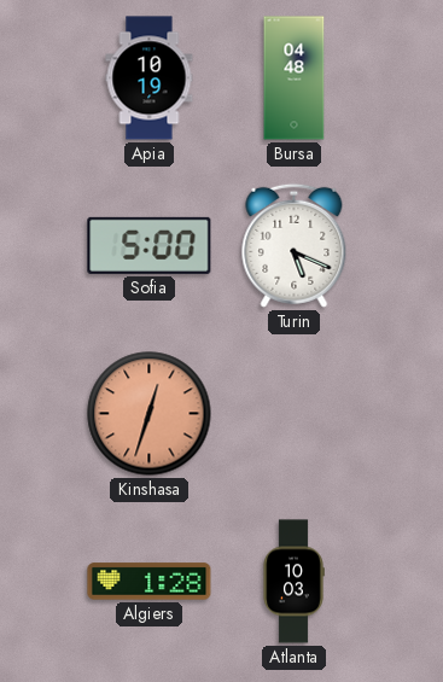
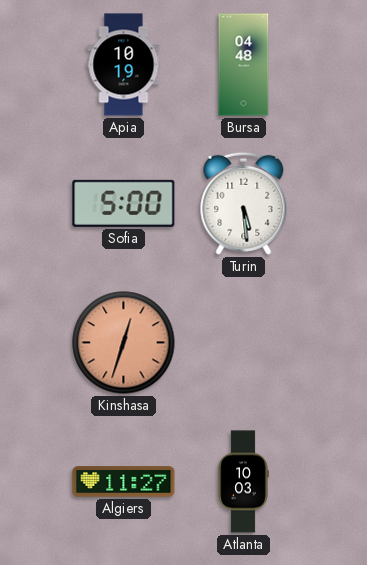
Turin: 5:19 -> 5:29
Algiers: 1:28 -> 11:27
